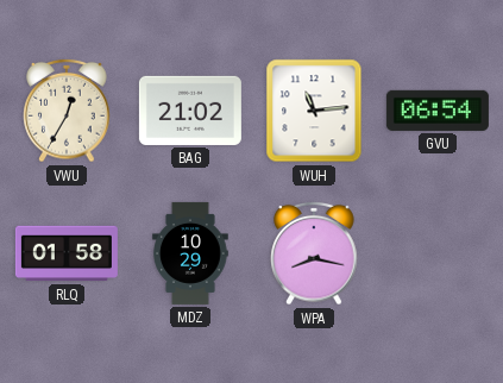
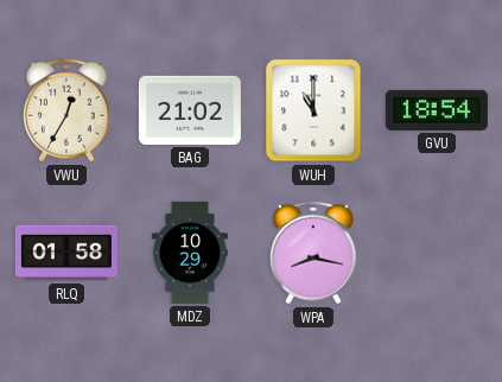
WUH: 11:14 -> 11:00
GVU: 06:54 -> 18:54
